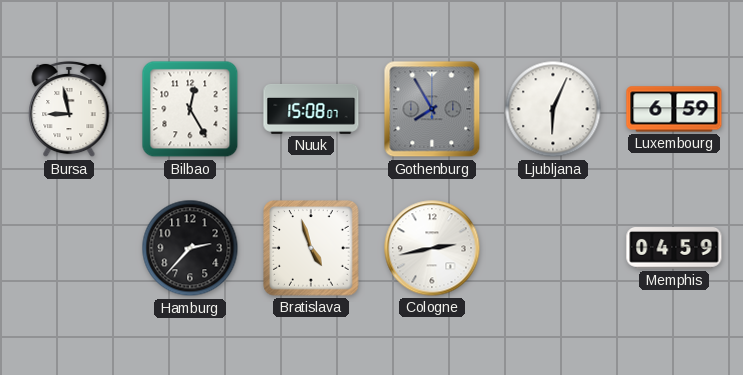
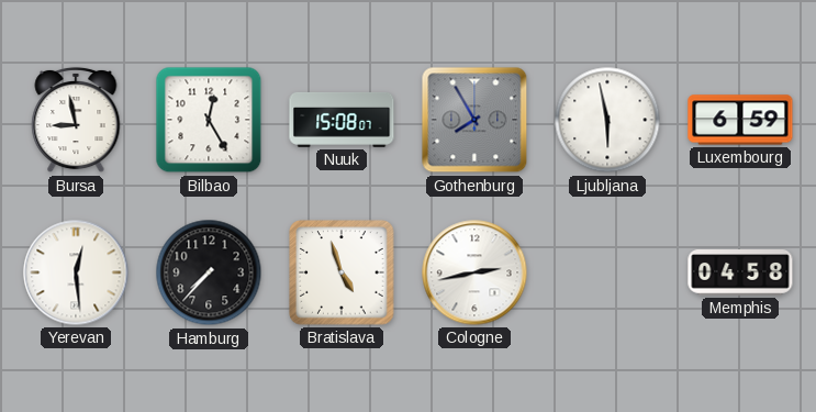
Ljubljana: 6:04 -> 5:58
Yerevan: none -> 12:29
Hamburg: 2:37 -> 7:37
Memphis: 04:59 -> 04:58
